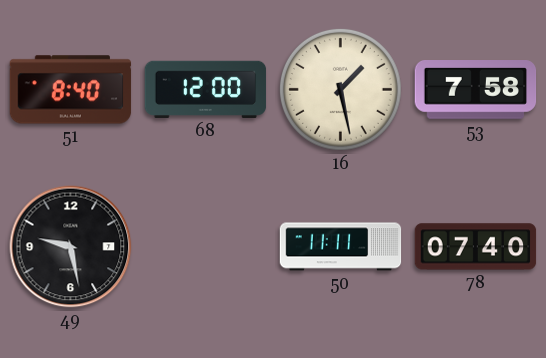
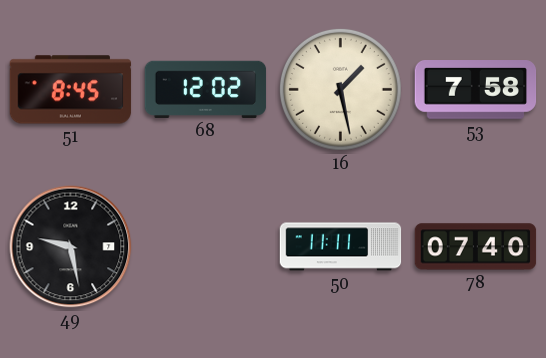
51: 8:40 -> 8:45
68: 12:00 -> 12:02
